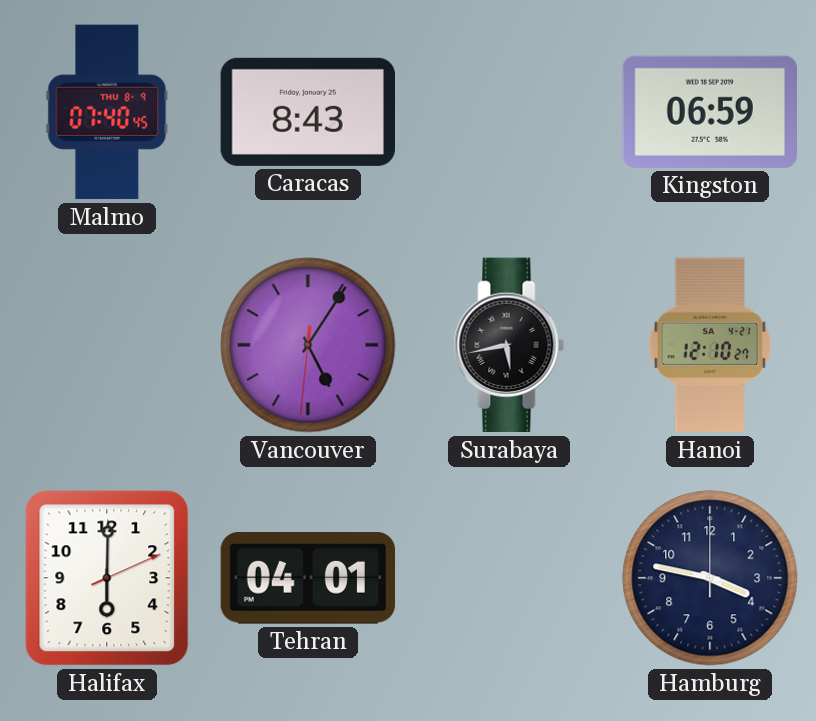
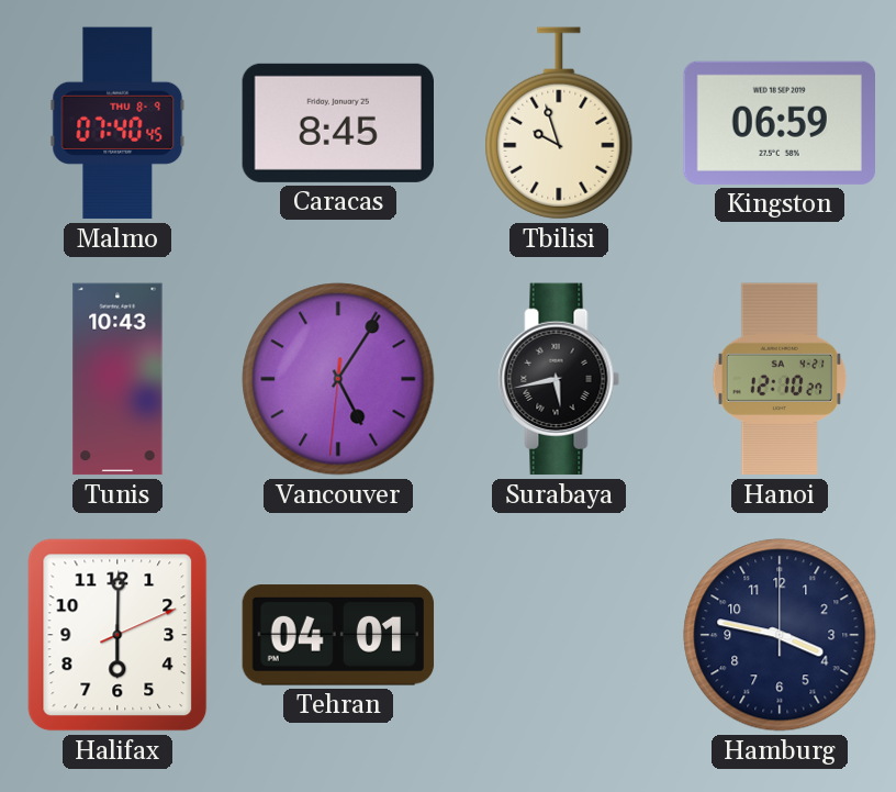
Caracas: 8:43 -> 8:45
Tbilisi: none -> 9:57
Tunis: none -> 10:43
